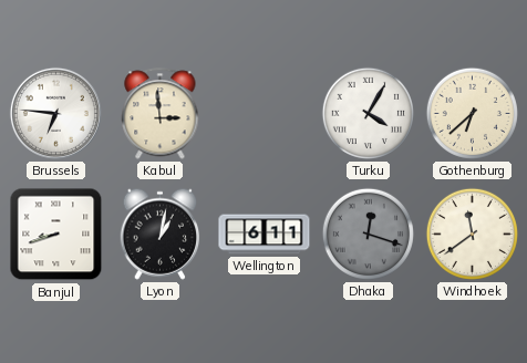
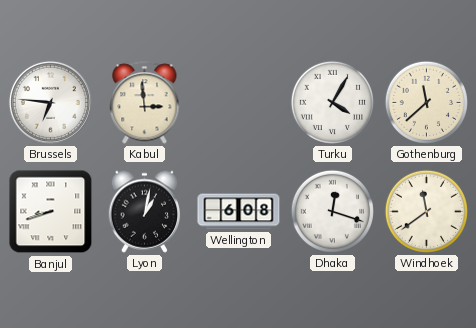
Gothenburg: 6:38 -> 11:38
Wellington: 6:11 -> 6:08
Dhaka dial: grey -> white
